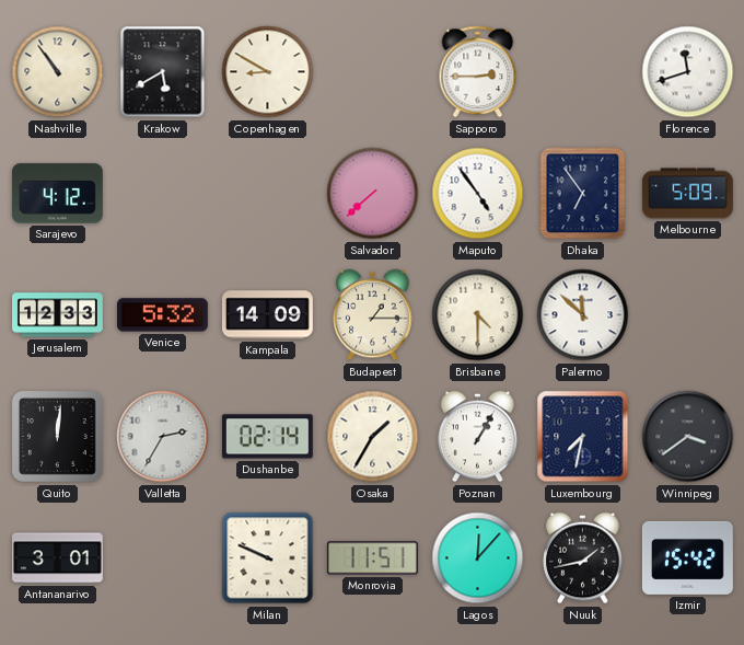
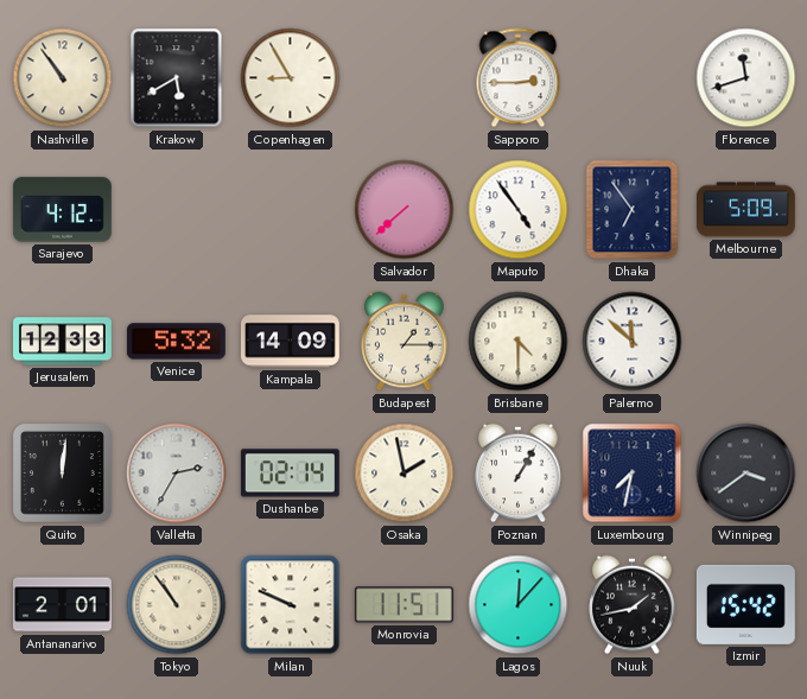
Copenhagen: 8:50 -> 8:55
Osaka: 1:35 -> 1:58
Antananarivo: 3:01 -> 2:01
Tokyo: none -> 10:54
